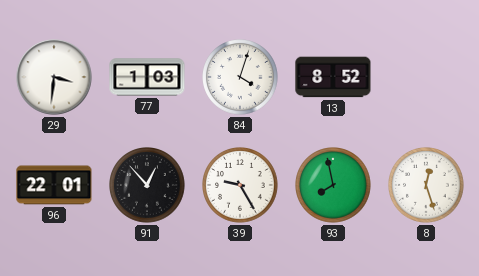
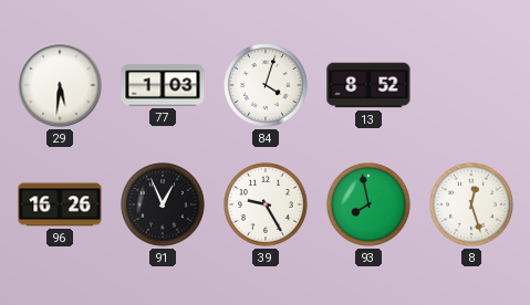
29: 3:31 -> 5:31
96: 22:01 -> 16:26
91: 12:53 -> 12:56
